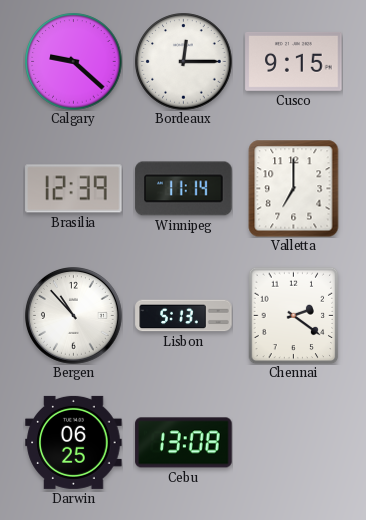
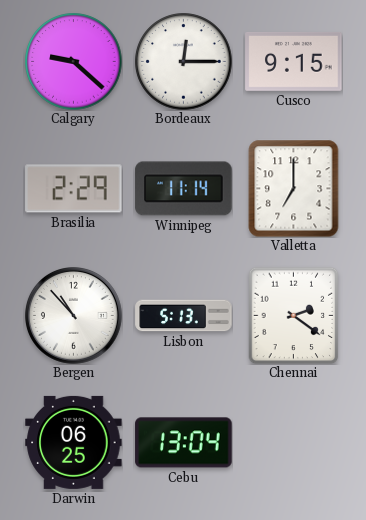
Brasilia: 12:39 -> 2:29
Cebu: 13:08 -> 13:04
